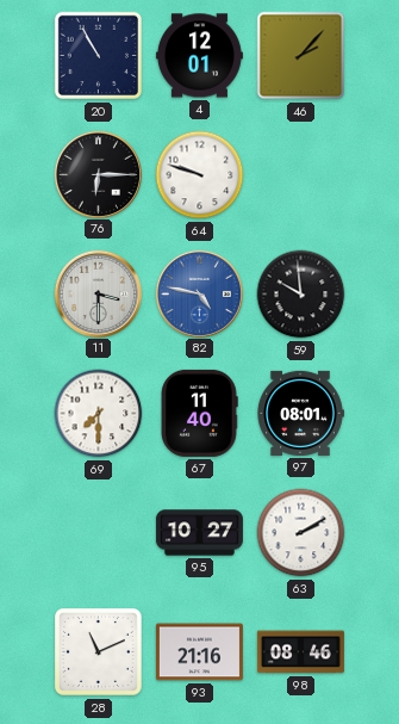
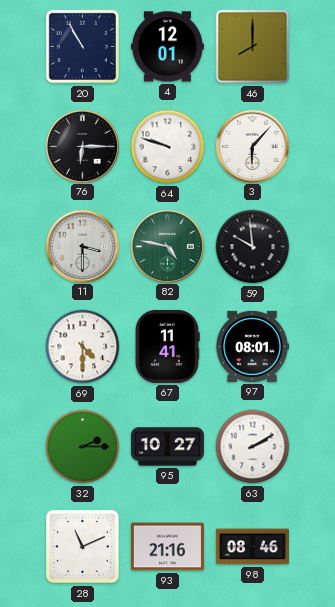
46: 2:07 -> 8:00
3: none -> 6:07
82 dial: blue -> green
69: 7:30 -> 4:30
67: 11:40 -> 11:41
32: none -> 2:15
